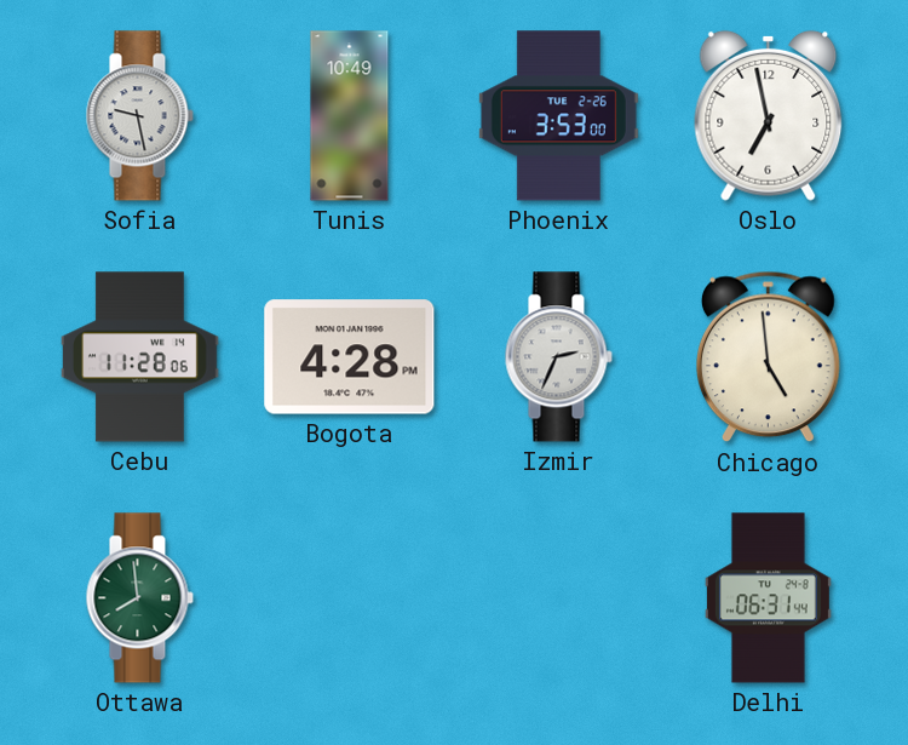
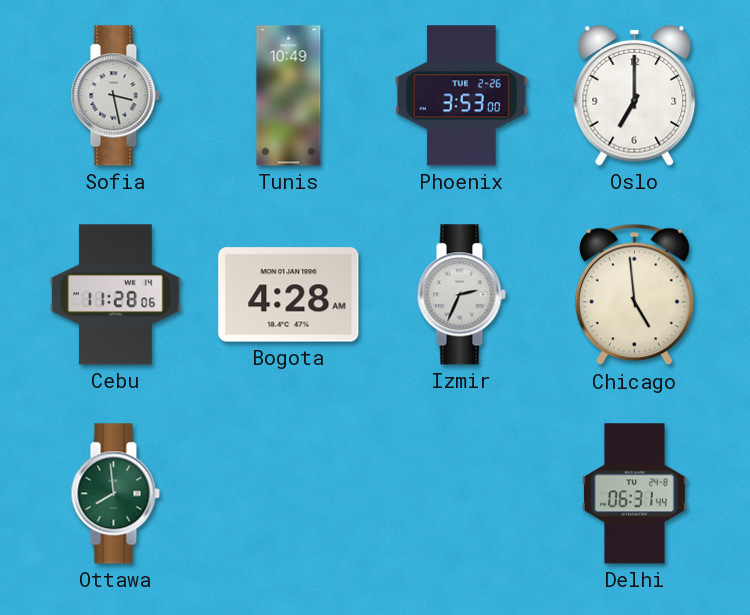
Sofia: 9:28 -> 3:28
Oslo: 6:58 -> 7:00
Bogota: 4:28 PM -> 4:28 AM
